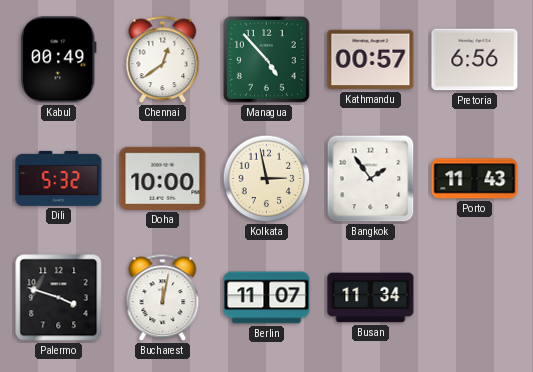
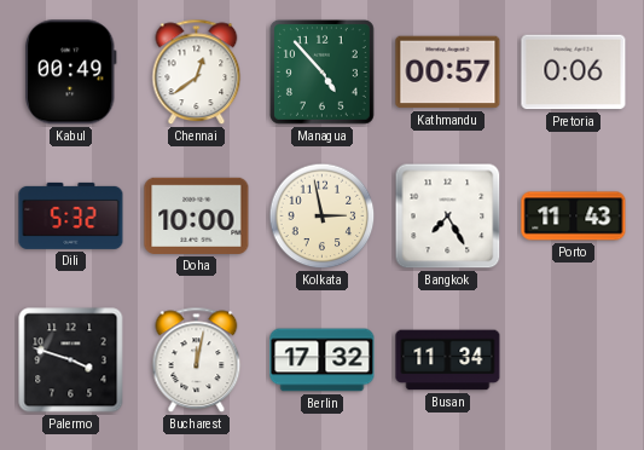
Pretoria: 6:56 -> 0:06
Bangkok: 1:54 -> 7:25
Berlin: 11:07 -> 17:32
